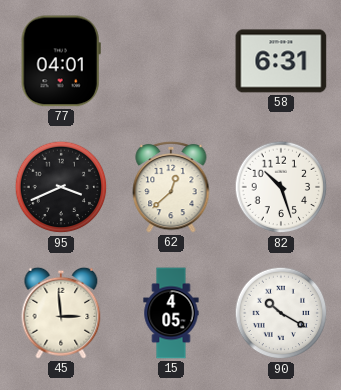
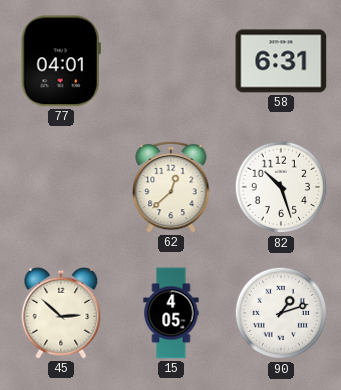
95: 3:41 -> none
45: 2:59 -> 2:52
90: 10:20 -> 1:12
